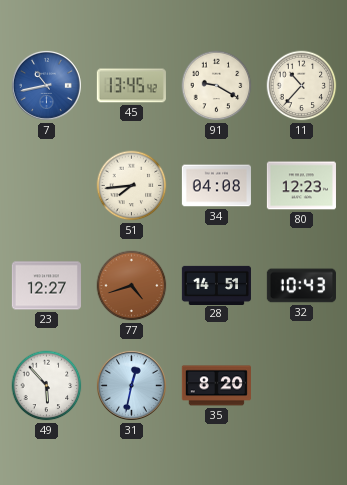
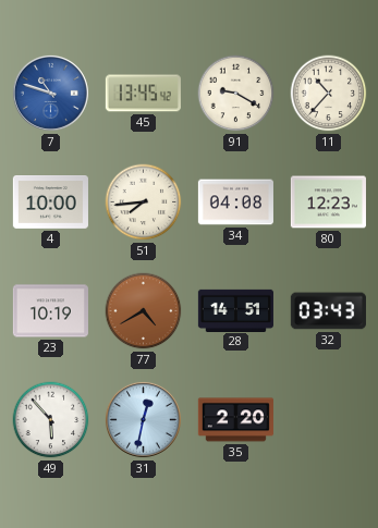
7: 10:43 -> 10:48
4: none -> 10:00
23: 12:27 -> 10:19
77: 4:42 -> 4:40
32: 10:43 -> 03:43
35: 8:20 -> 2:20
